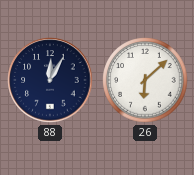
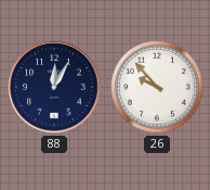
26: 6:08 -> 9:53
